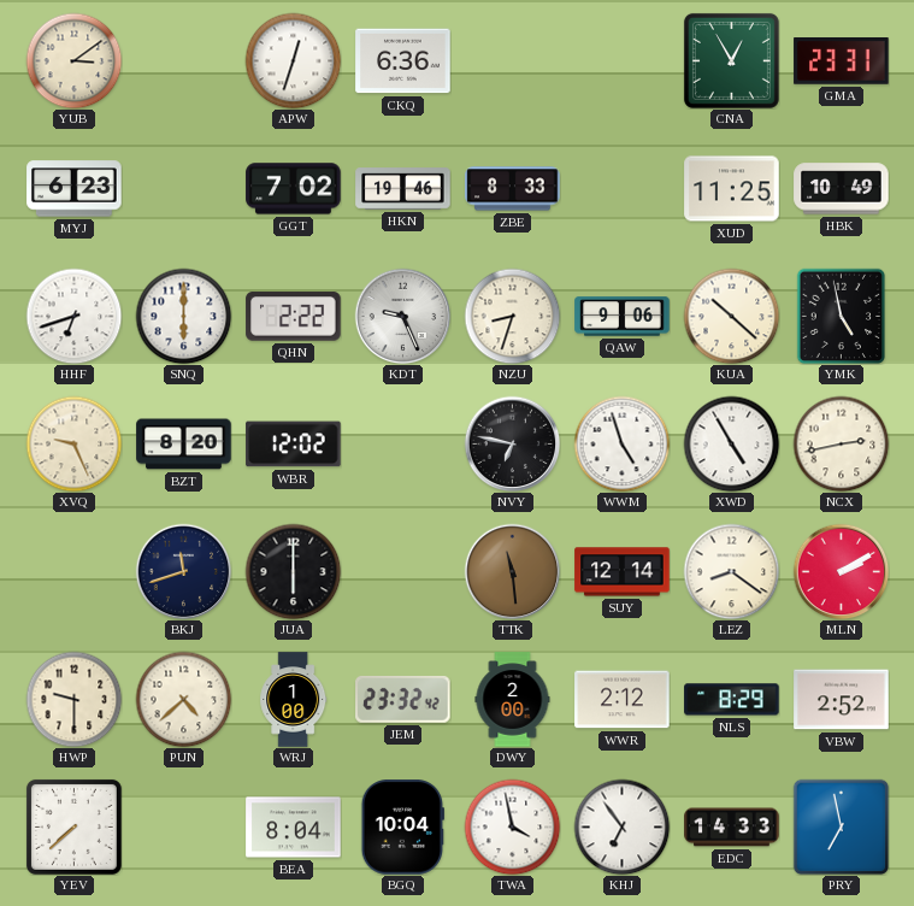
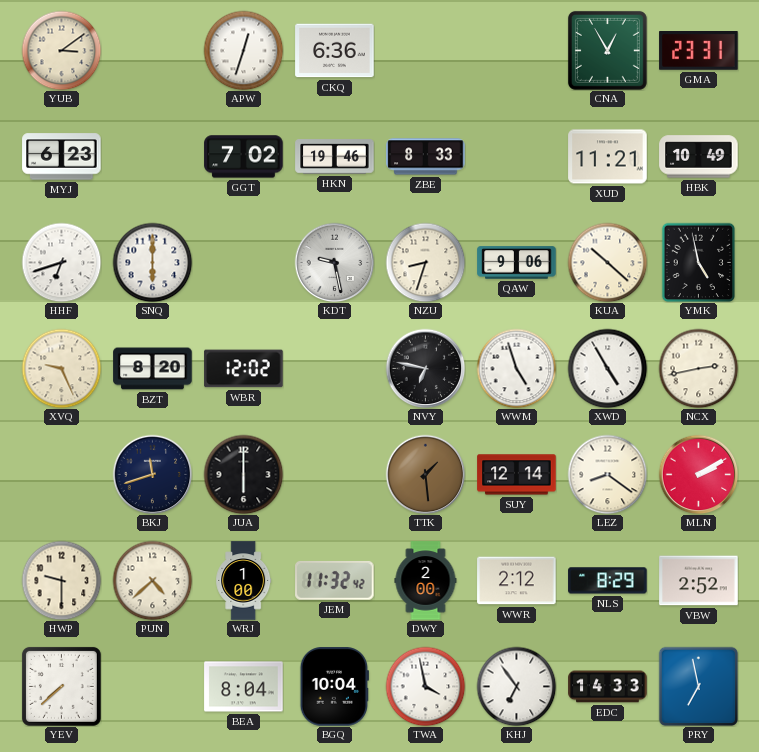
XUD: 11:25 -> 11:21
QHN: 2:22 -> none
KDT: 9:26 -> 9:28
TTK: 11:29 -> 1:29
JEM: 23:32 -> 11:32
